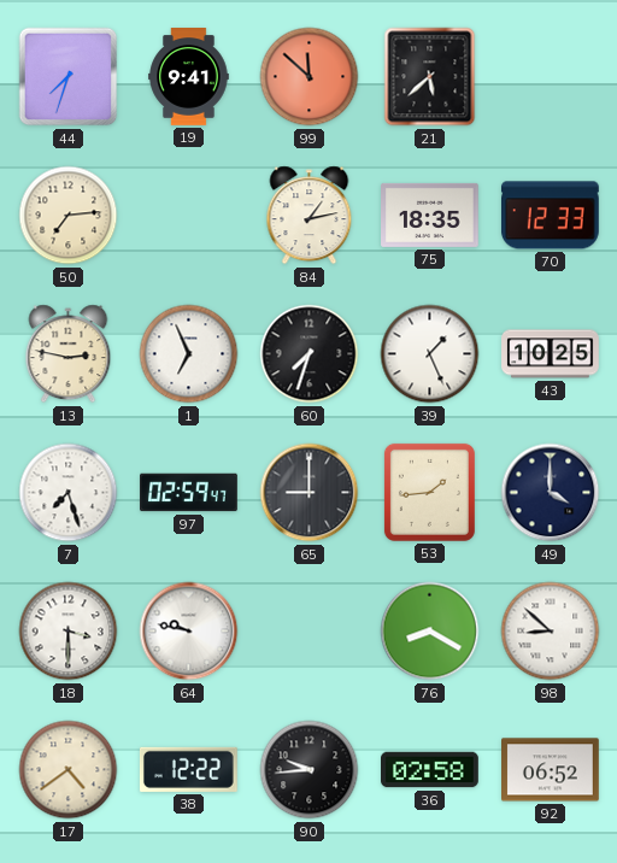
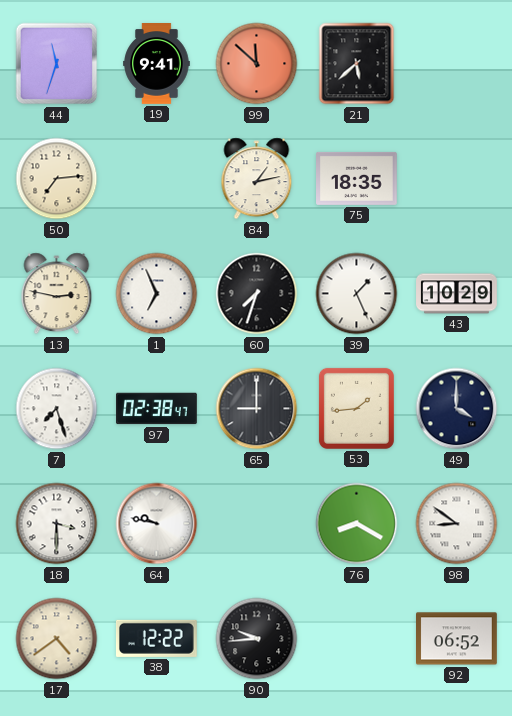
44: 7:33 -> 11:33
70: 12:33 -> none
43: 10:25 -> 10:29
97: 02:59 -> 02:38
98: 8:52 -> 8:51
36: 02:58 -> none
